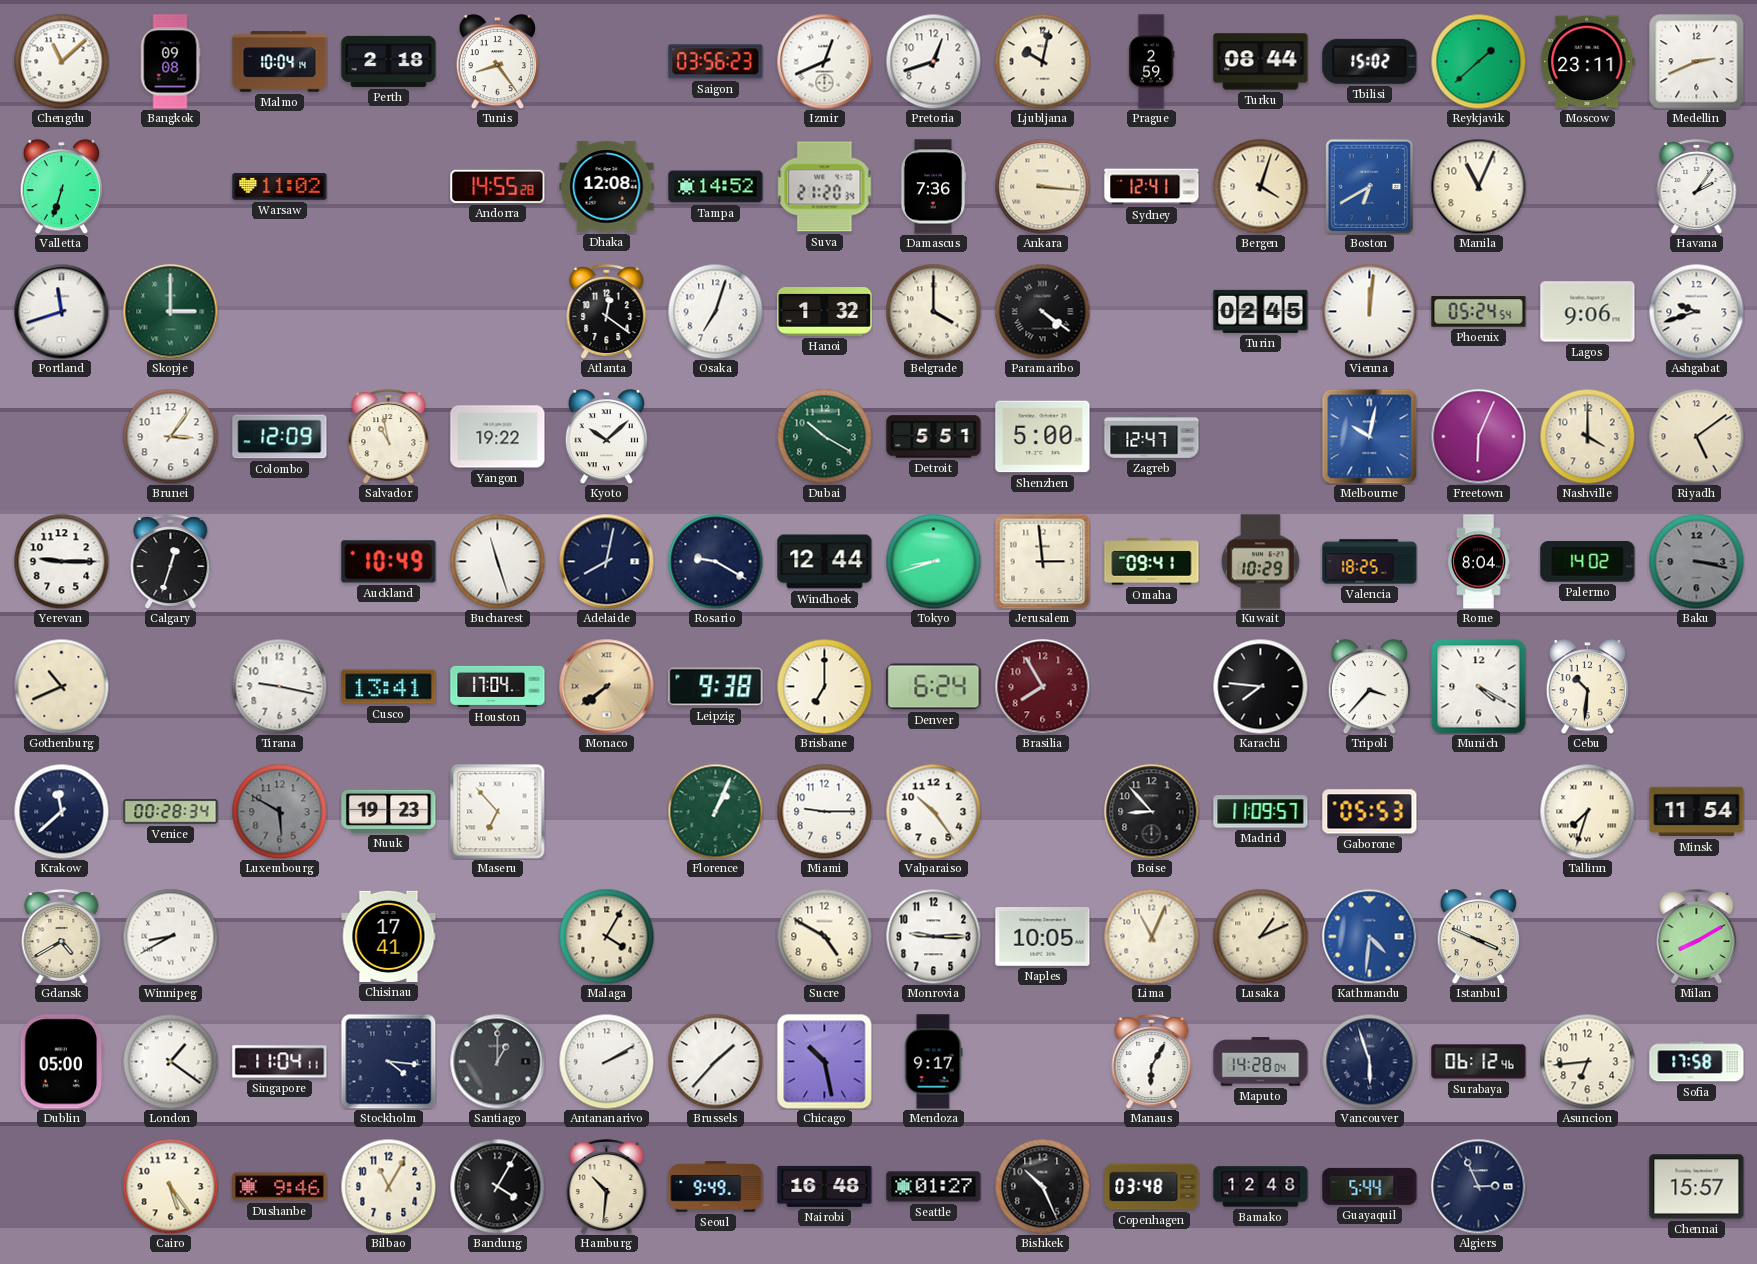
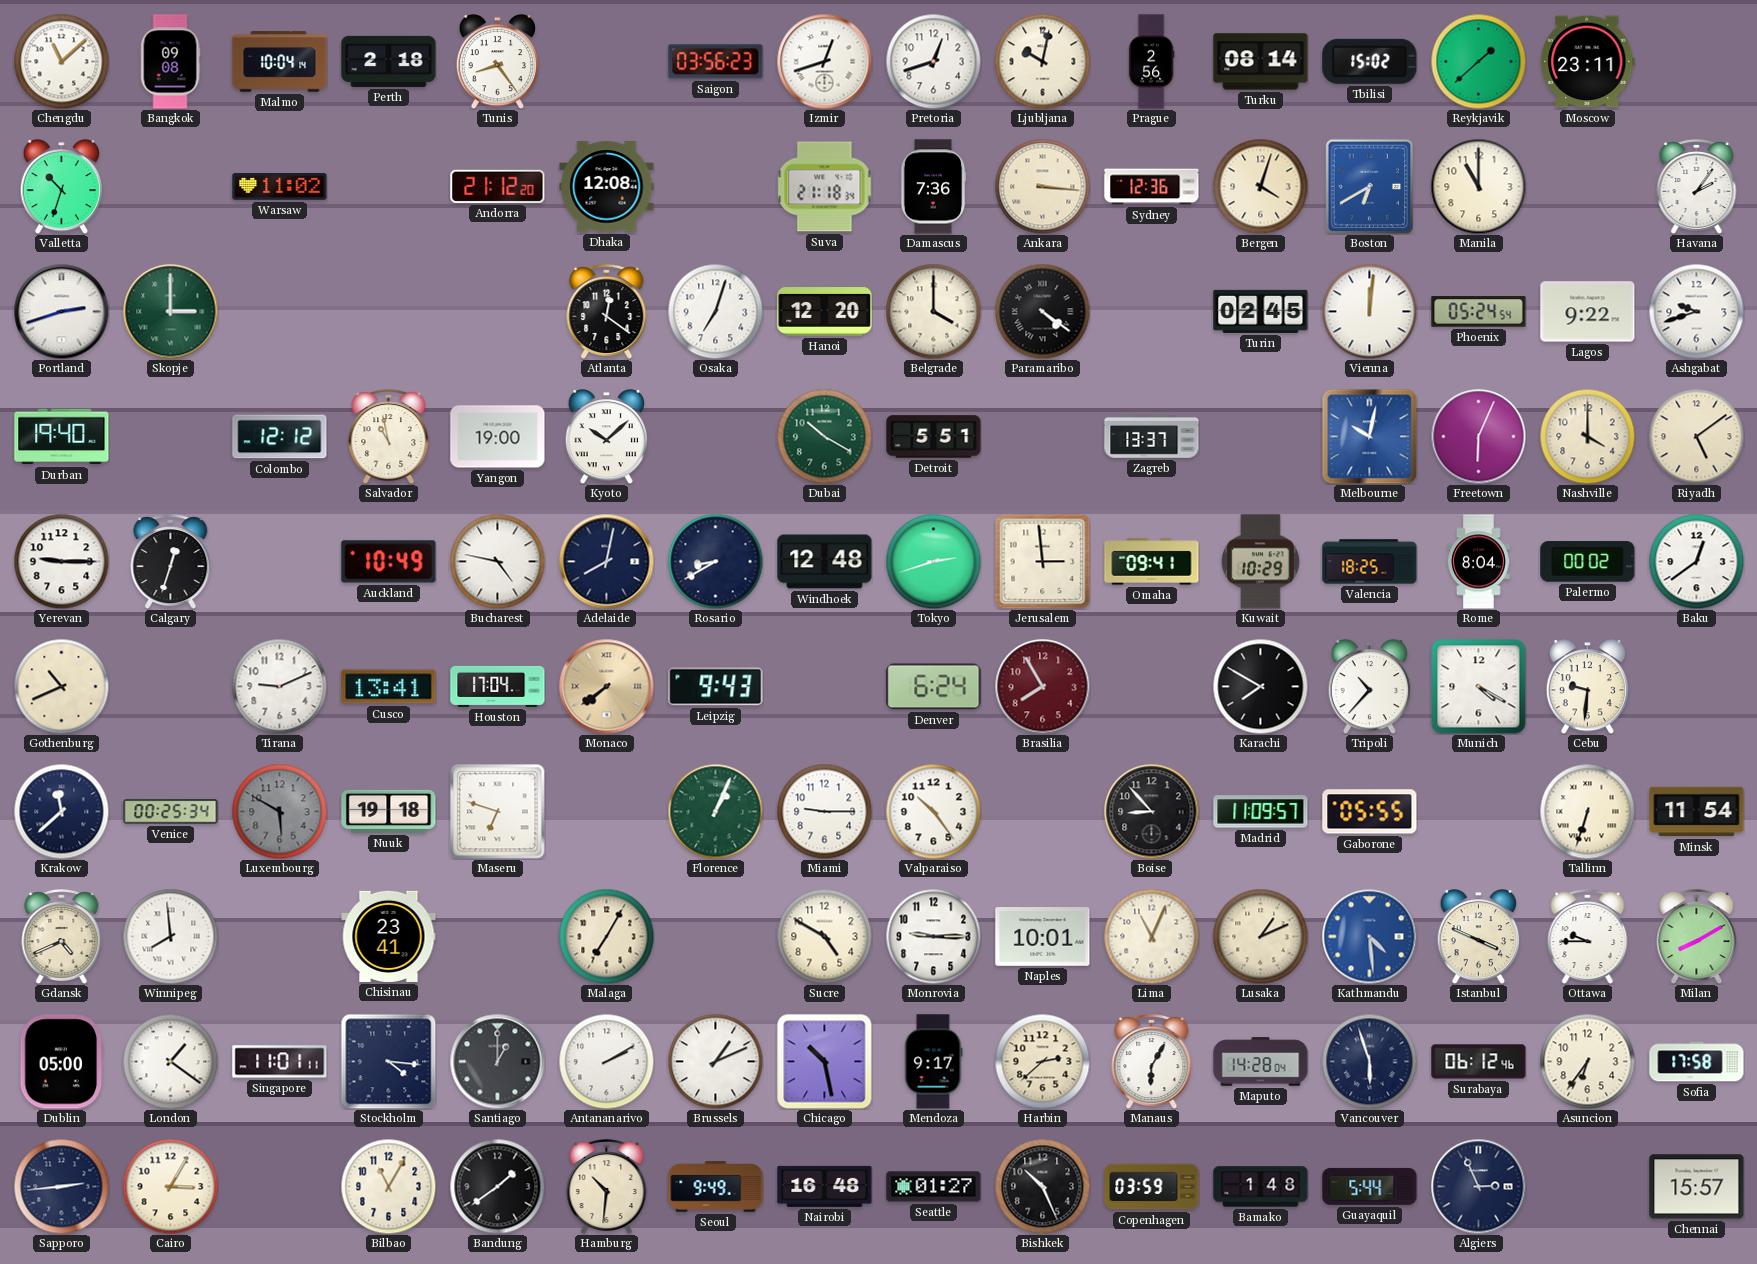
Izmir: 12:41 -> 12:42
Prague: 2:59 -> 2:56
Turku: 08:44 -> 08:14
Medellin: 2:41 -> none
Valletta: 6:33 -> 10:33
Andorra: 14:55 -> 21:12
Tampa: 14:52 -> none
Suva: 21:20 -> 21:18
Sydney: 12:41 -> 12:36
Manila: 11:04 -> 11:00
Portland: 11:42 -> 2:42
Hanoi: 1:32 -> 12:20
Lagos: 9:06 -> 9:22
Durban: none -> 19:40
Brunei: 3:06 -> none
Colombo: 12:09 -> 12:12
Yangon: 19:22 -> 19:00
Shenzhen: 5:00 -> none
Zagreb: 12:47 -> 13:37
Bucharest: 11:27 -> 4:47
Rosario: 9:20 -> 8:40
Windhoek: 12:44 -> 12:48
Tokyo: 8:42 -> 2:42
Palermo: 14:02 -> 00:02
Baku: 3:17 -> 12:39
Baku dial: grey -> white
Tirana: 9:17 -> 9:11
Leipzig: 9:38 -> 9:43
Brisbane: 7:00 -> none
Karachi: 7:46 -> 7:50
Tripoli: 3:37 -> 10:37
Cebu: 10:31 -> 9:31
Venice: 00:28 -> 00:25
Nuuk: 19:23 -> 19:18
Maseru: 6:53 -> 6:48
Gaborone: 05:53 -> 05:55
Tallinn: 7:33 -> 6:33
Gdansk: 4:40 -> 4:41
Winnipeg: 8:40 -> 7:59
Chisinau: 17:41 -> 23:41
Malaga: 4:05 -> 7:05
Naples: 10:05 -> 10:01
Kathmandu: 4:31 -> 4:29
Ottawa: none -> 9:45
Singapore: 11:04 -> 11:01
Brussels: 1:37 -> 1:11
Harbin: none -> 2:38
Asuncion: 6:44 -> 6:36
Sapporo: none -> 2:44
Cairo: 5:24 -> 3:05
Dushanbe: 9:46 -> none
Bandung: 4:05 -> 1:39
Copenhagen: 03:48 -> 03:59
Bamako: 12:48 -> 1:48
